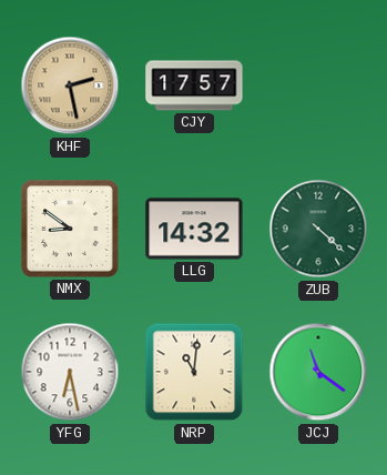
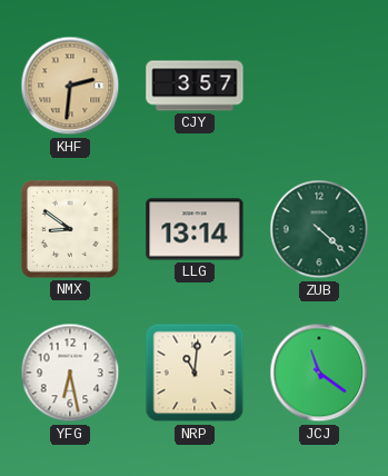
KHF: 2:28 -> 2:31
CJY: 17:57 -> 3:57
LLG: 14:32 -> 13:14
